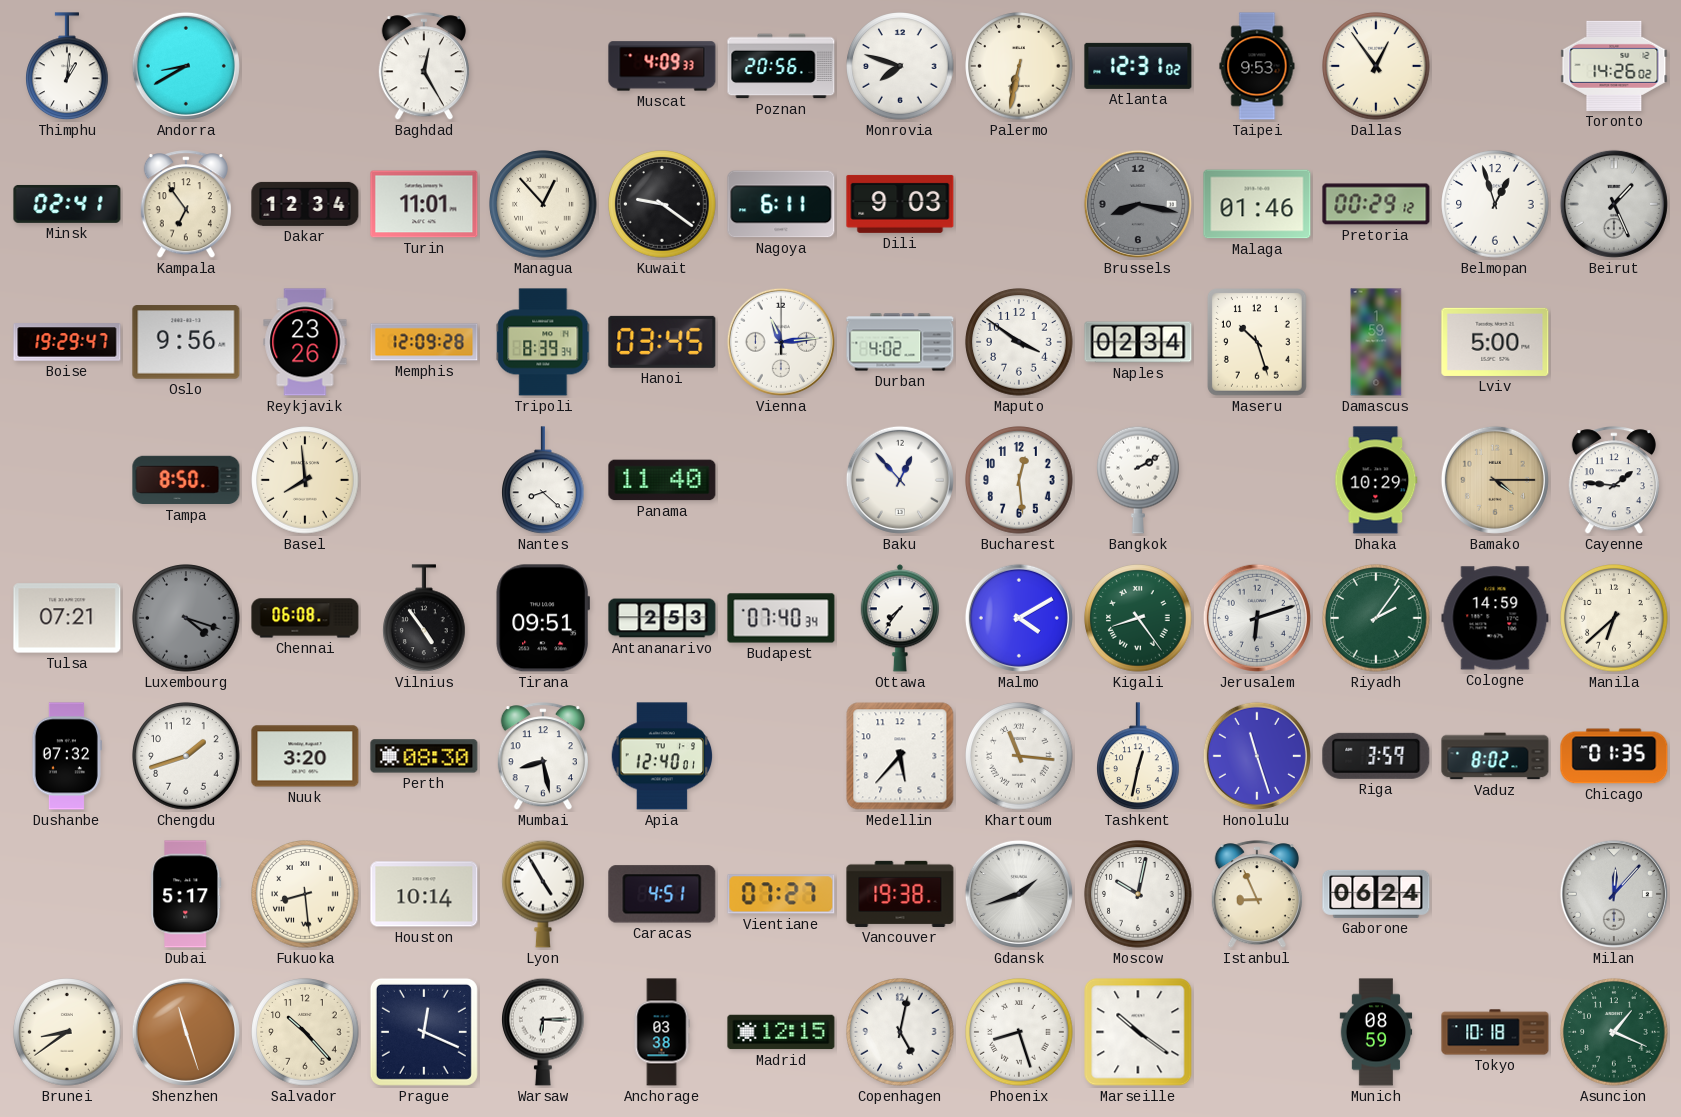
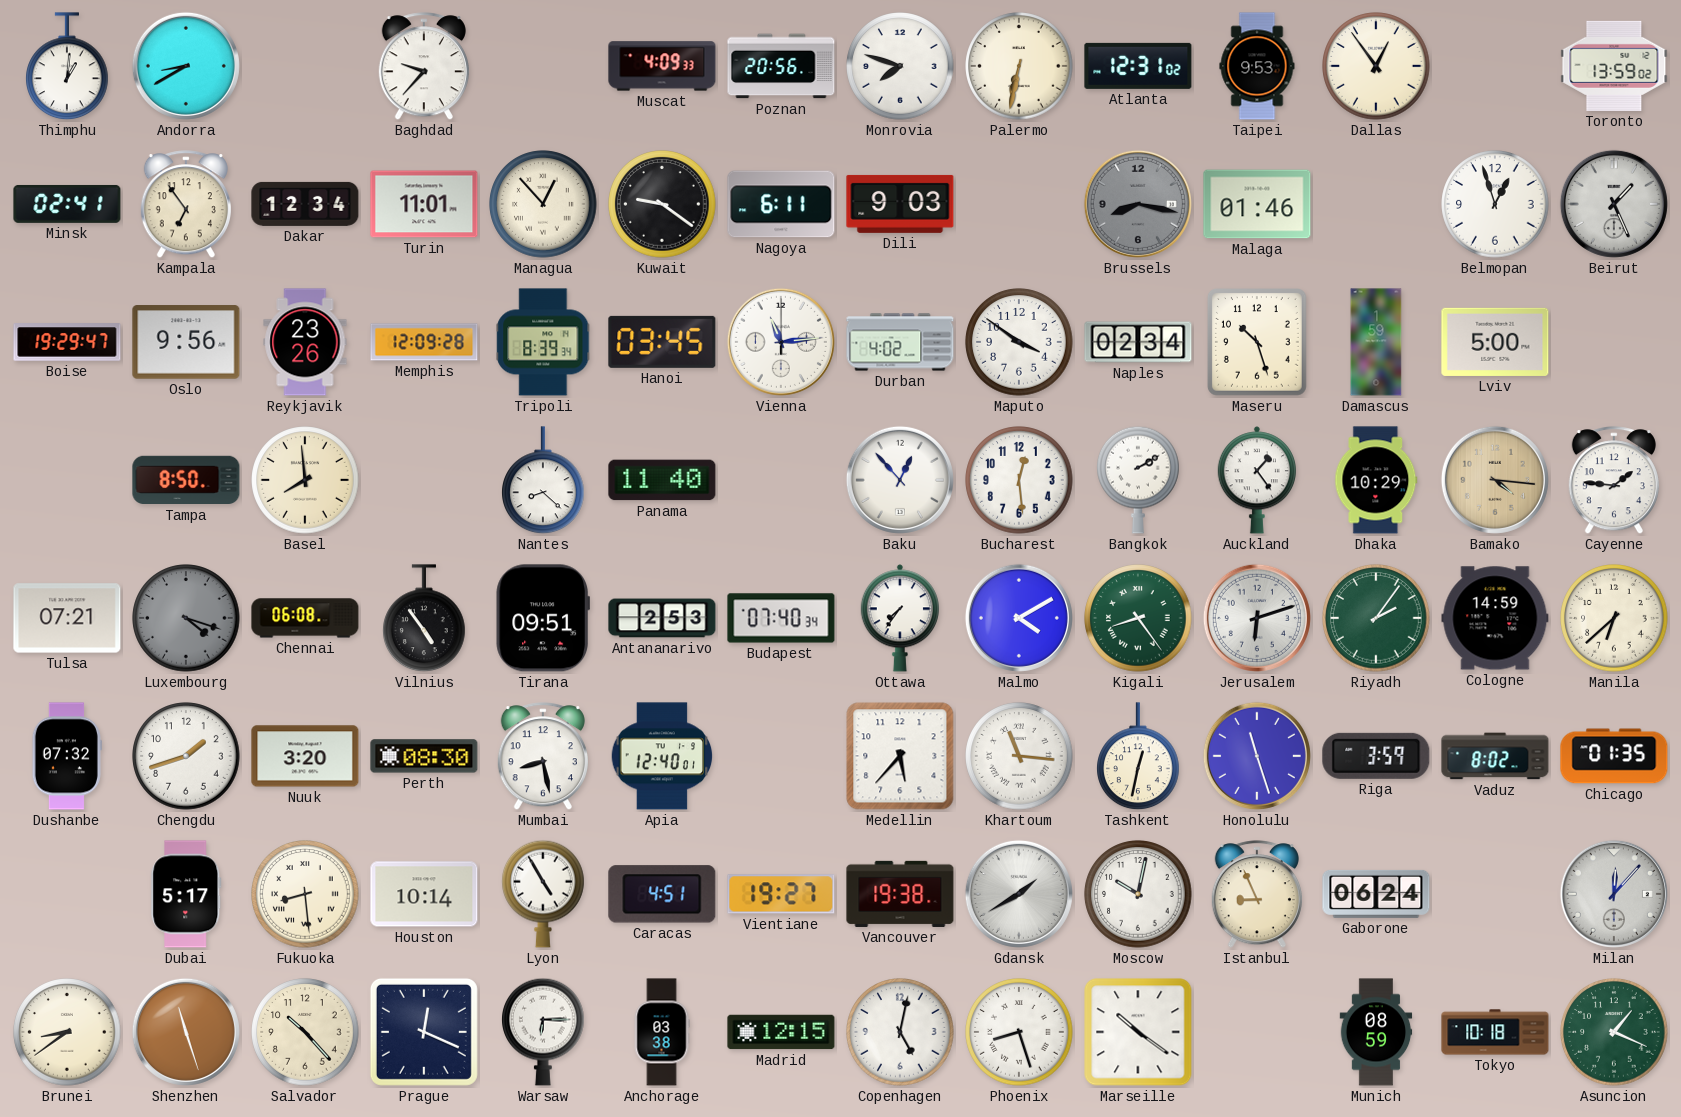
Baghdad: 12:25 -> 9:37
Toronto: 14:26 -> 13:59
Pretoria: 00:29 -> none
Auckland: none -> 1:24
Bamako: 4:15 -> 4:16
Vientiane: 07:27 -> 19:27
Gdansk: 1:42 -> 1:40
